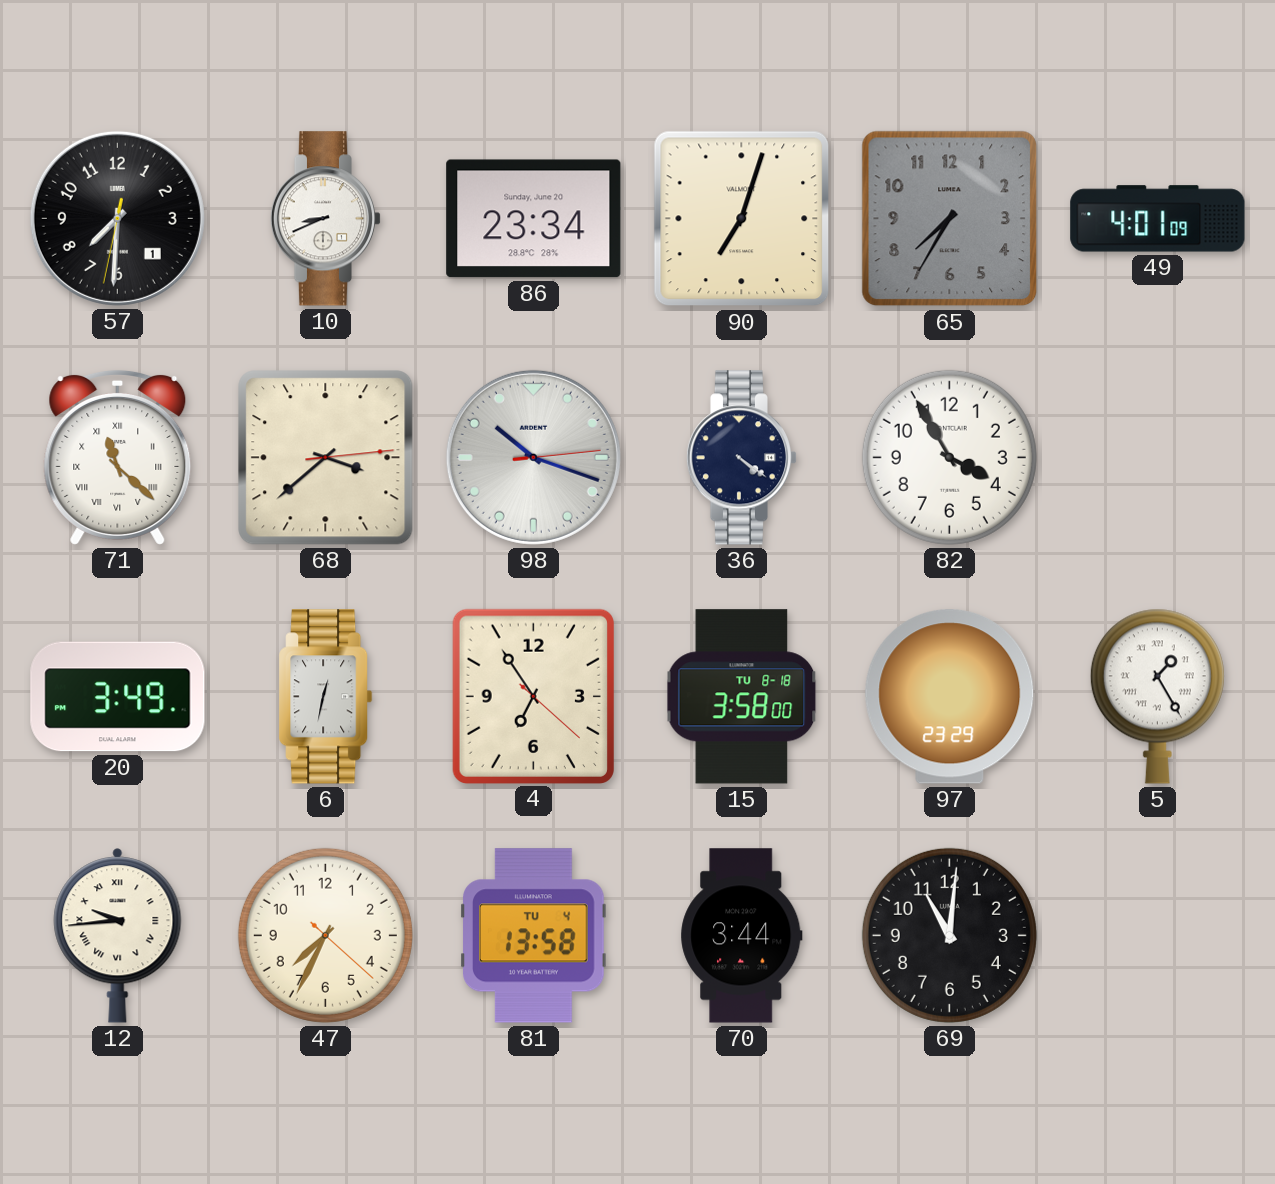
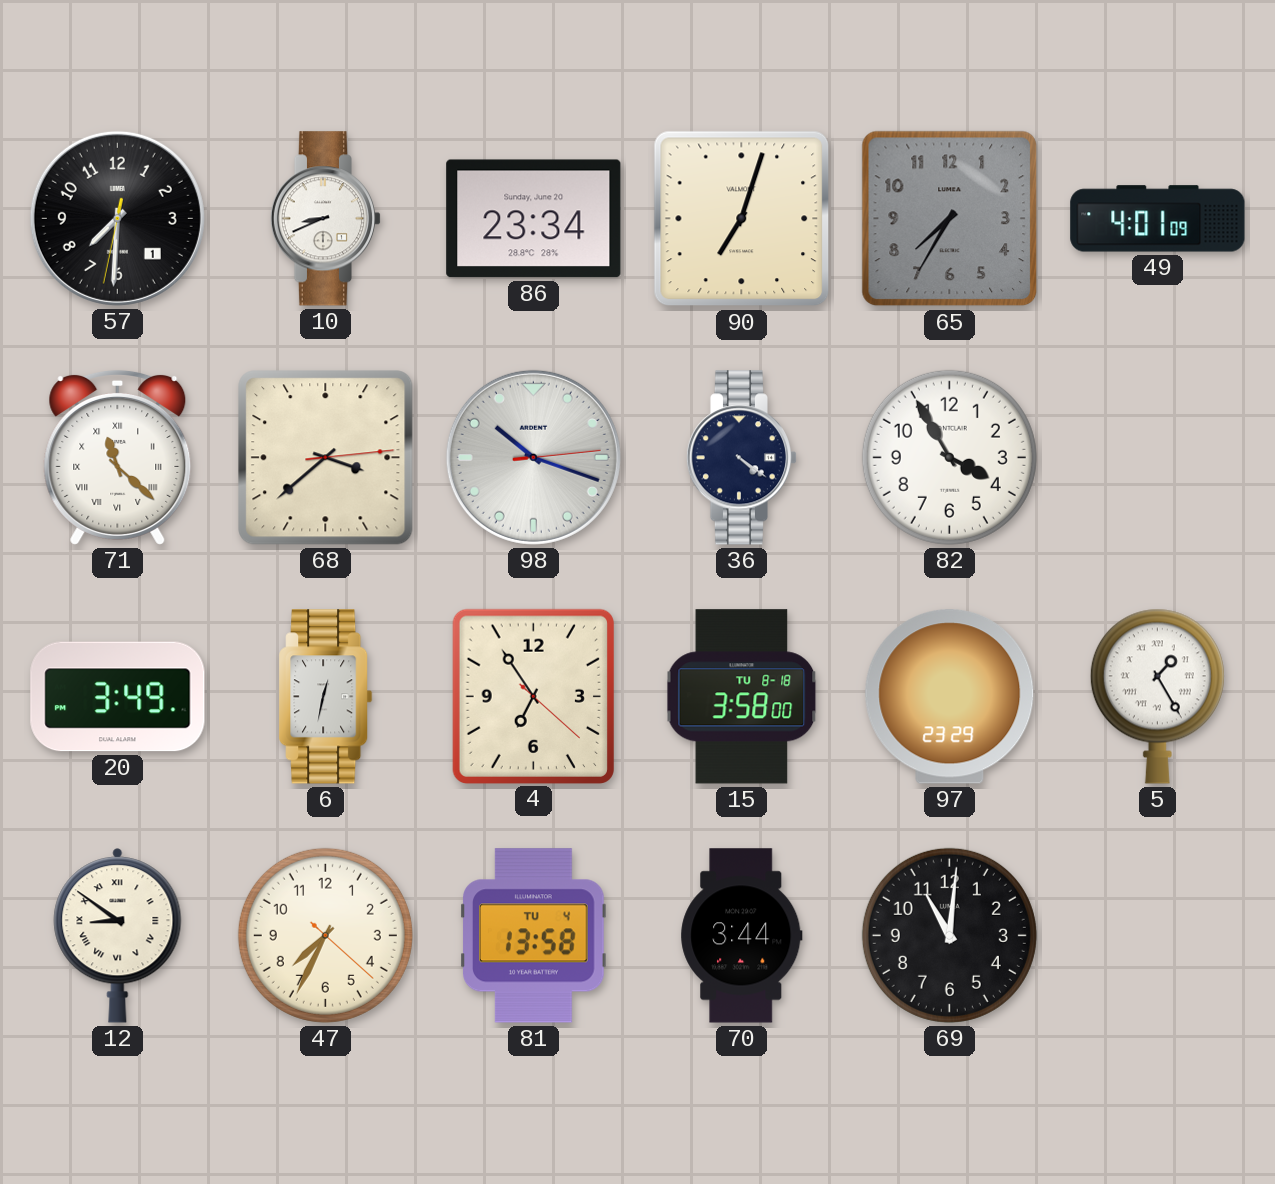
12: 9:44 -> 8:51
